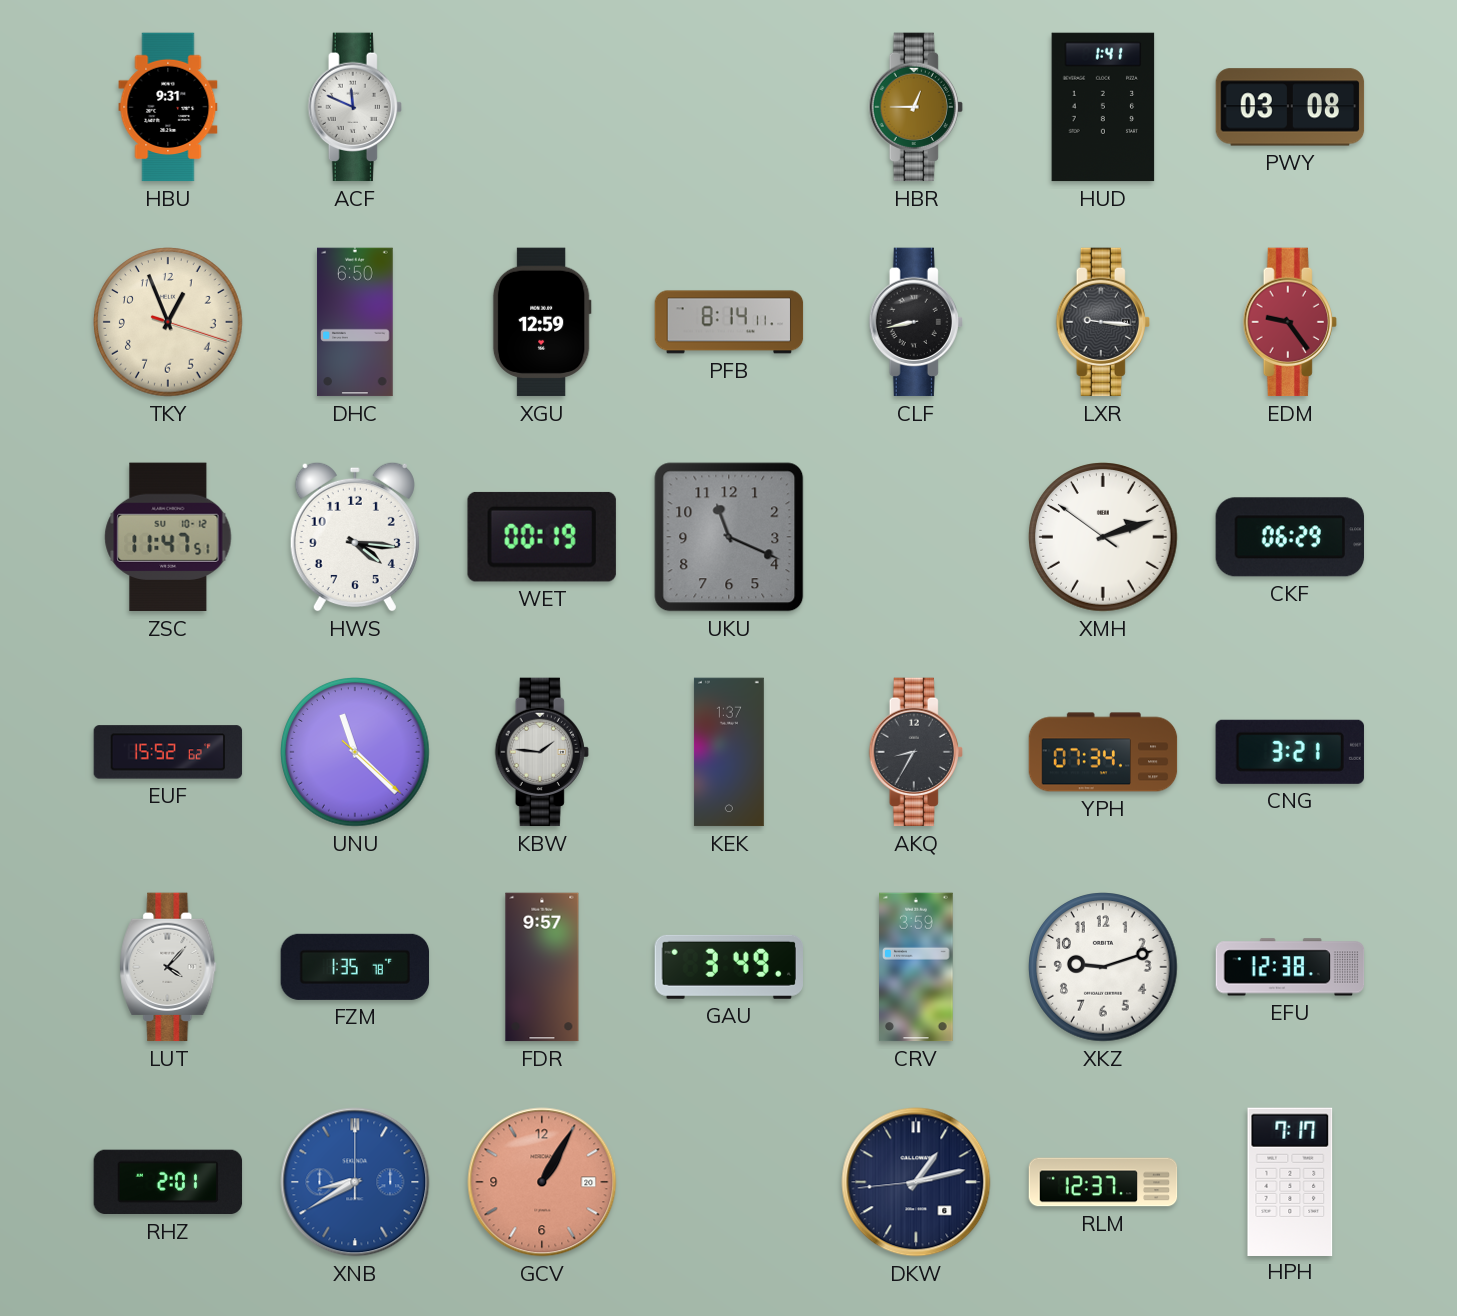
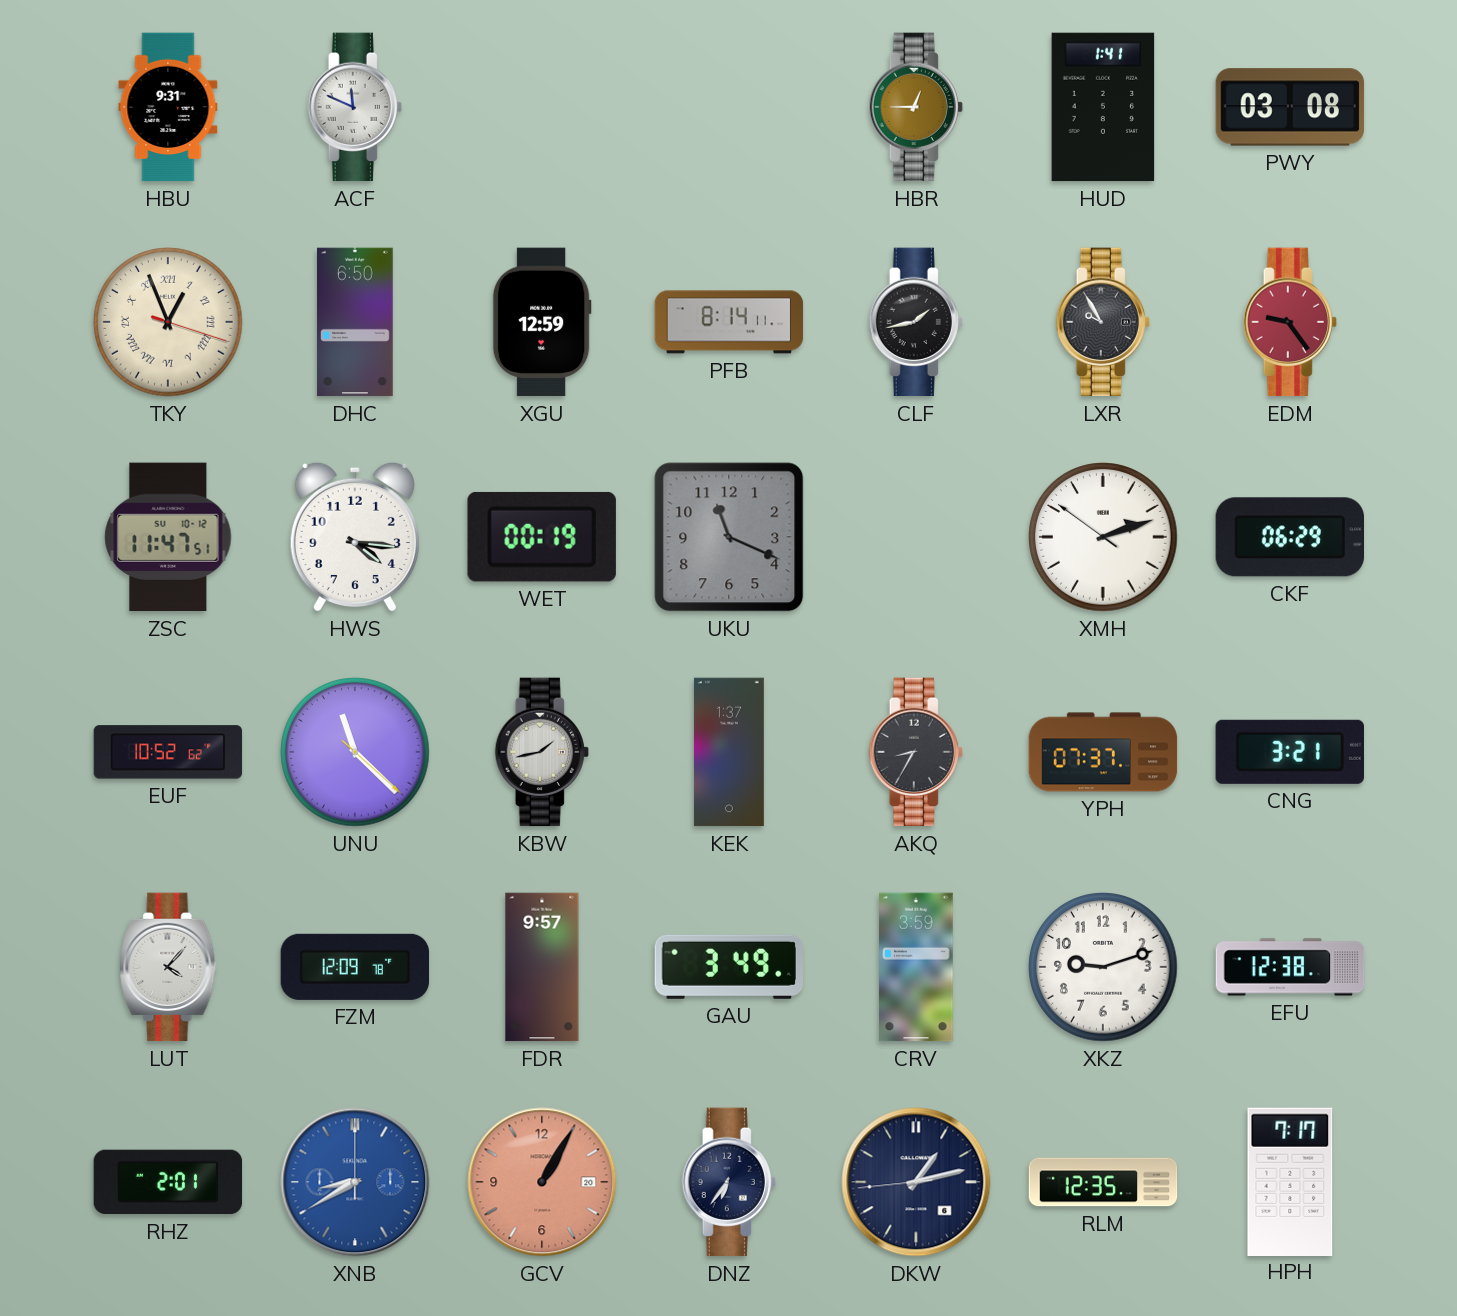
TKY numerals: Arabic -> Roman
CLF: 8:43 -> 1:43
LXR: 9:16 -> 9:55
EUF: 15:52 -> 10:52
KBW: 1:46 -> 1:43
YPH: 07:34 -> 07:37
FZM: 1:35 -> 12:09
DNZ: none -> 6:36
RLM: 12:37 -> 12:35
